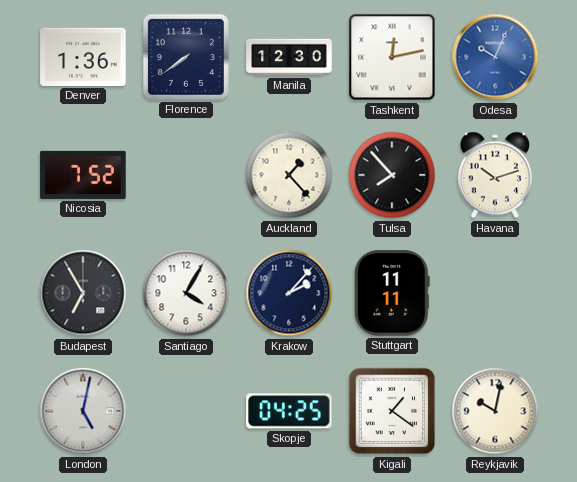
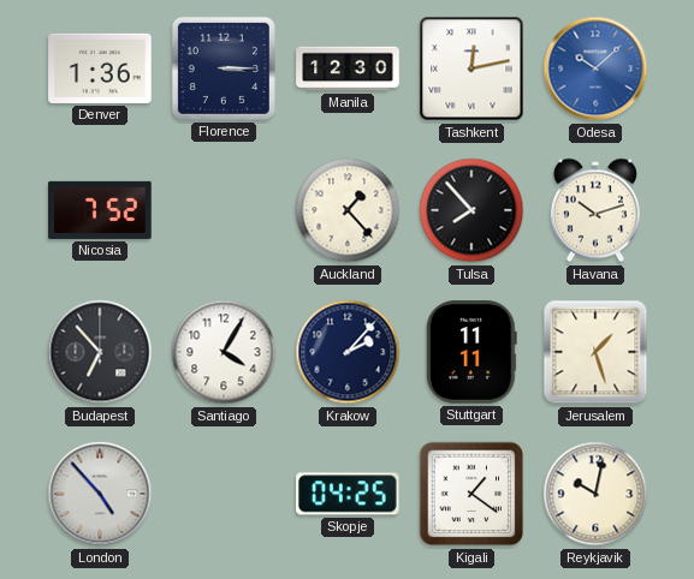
Florence: 7:39 -> 3:15
Odesa: 10:04 -> 10:08
Budapest: 6:55 -> 6:53
Jerusalem: none -> 1:27
London: 5:02 -> 4:53
